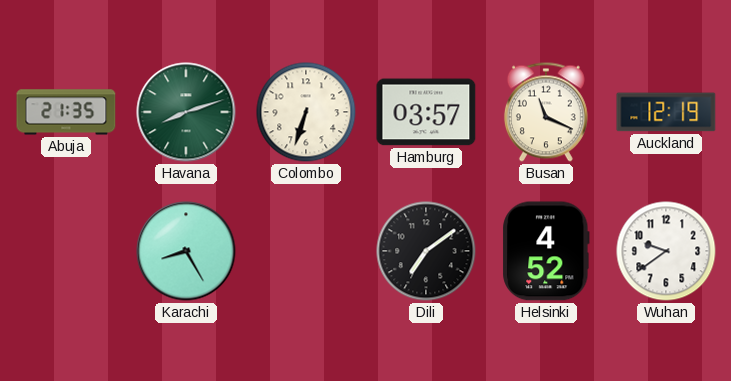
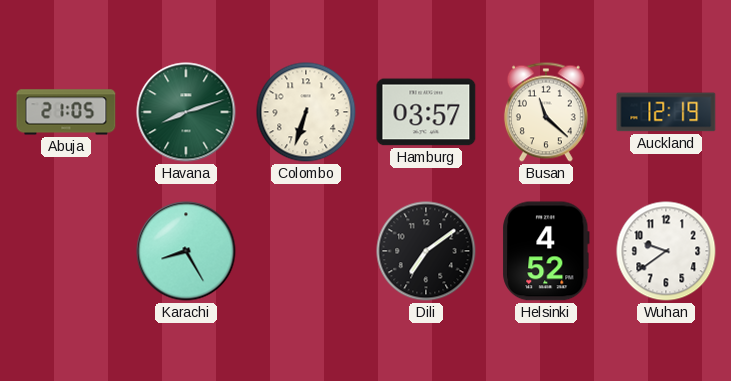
Abuja: 21:35 -> 21:05
Busan: 11:19 -> 11:22
